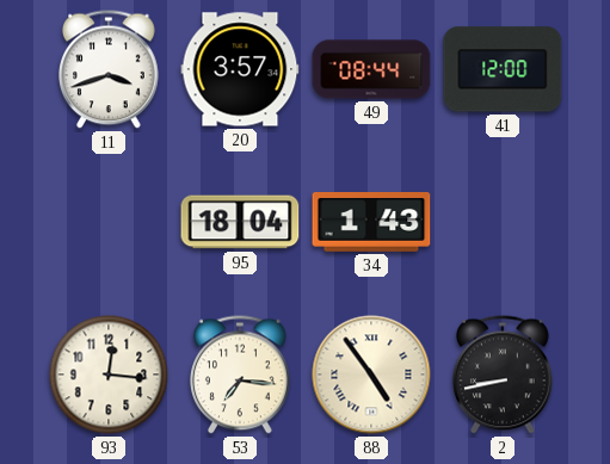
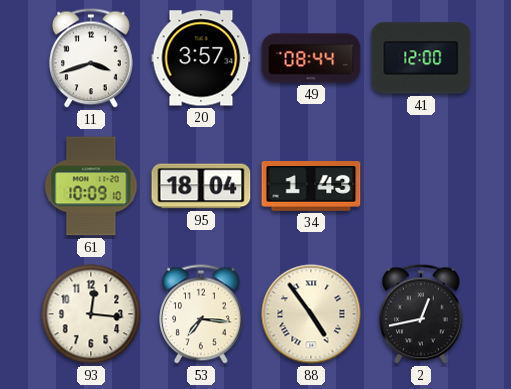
61: none -> 10:09
2: 8:43 -> 12:43
